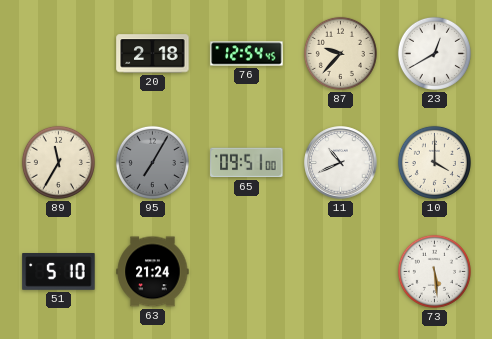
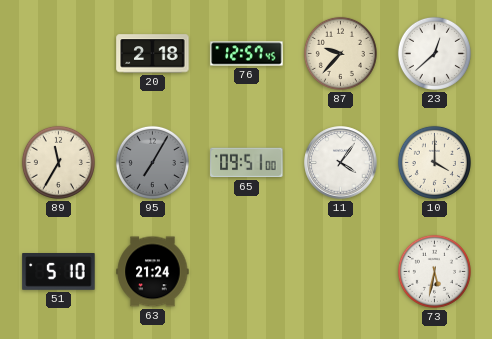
76: 12:54 -> 12:57
23: 12:40 -> 12:38
11: 10:41 -> 4:06
73: 5:29 -> 5:32
